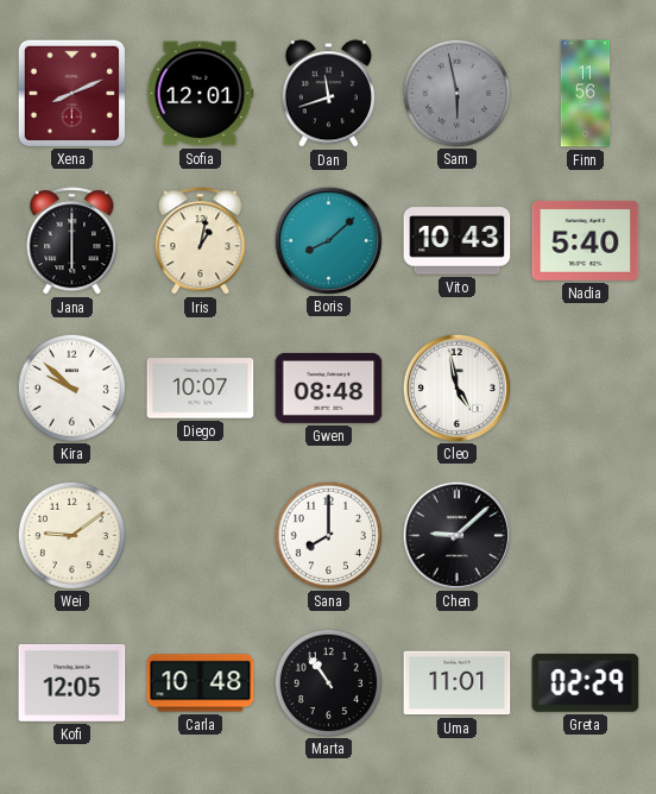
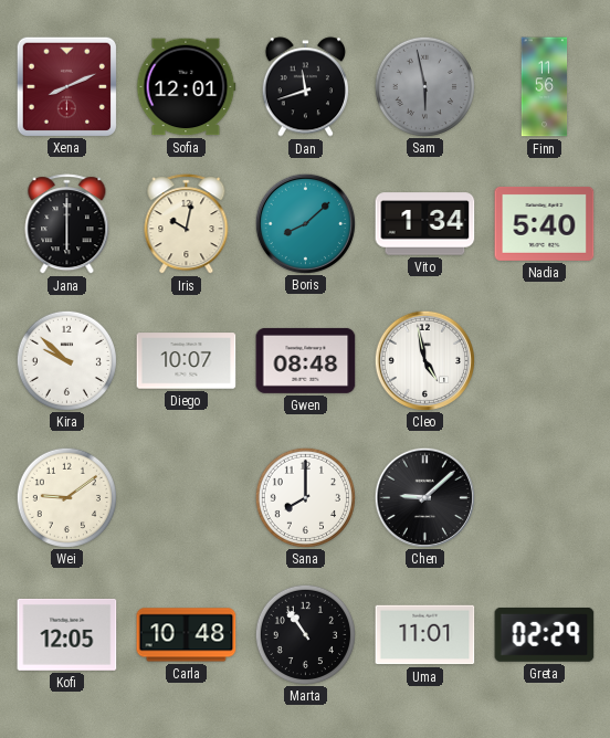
Iris: 1:02 -> 10:02
Vito: 10:43 -> 1:34
